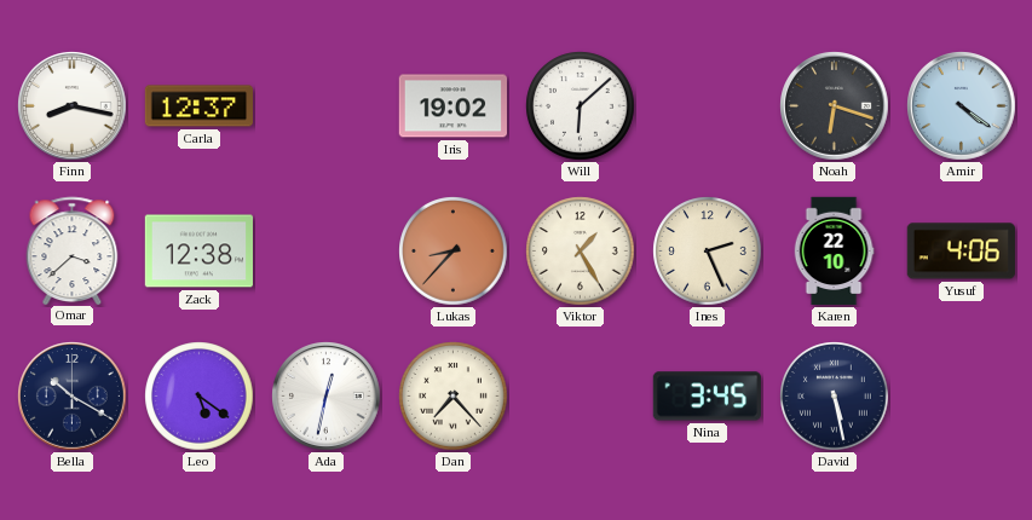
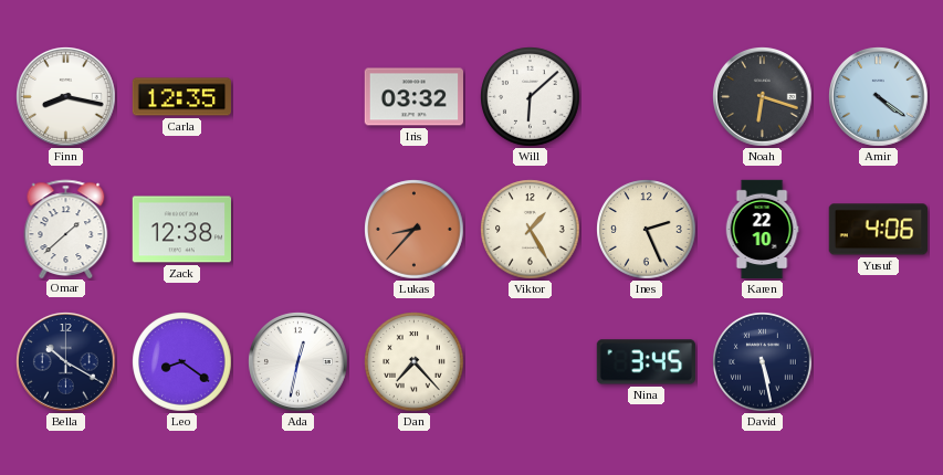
Carla: 12:37 -> 12:35
Iris: 19:02 -> 03:32
Omar: 3:38 -> 1:38
Leo: 5:21 -> 8:21
